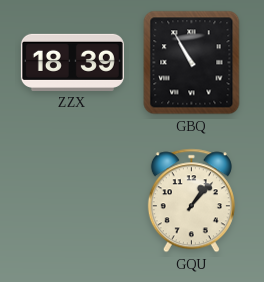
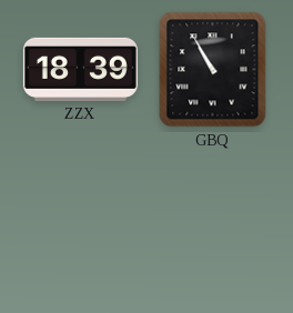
GQU: 1:07 -> none
